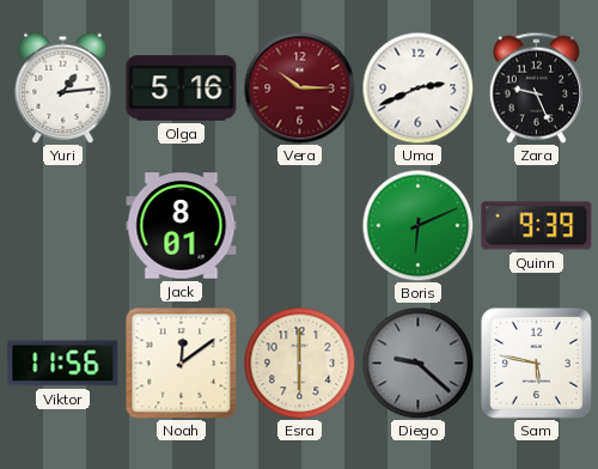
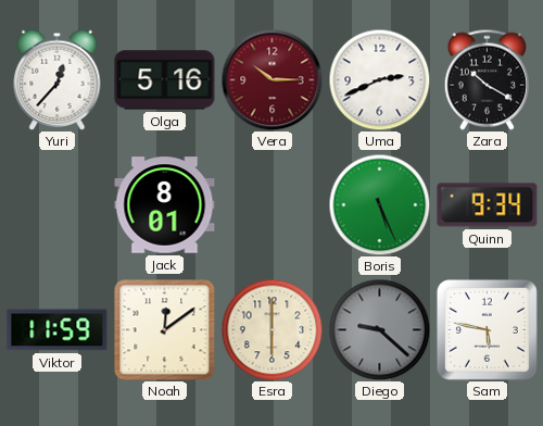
Yuri: 1:14 -> 12:37
Zara: 9:26 -> 10:20
Boris: 6:11 -> 5:26
Quinn: 9:39 -> 9:34
Viktor: 11:56 -> 11:59
